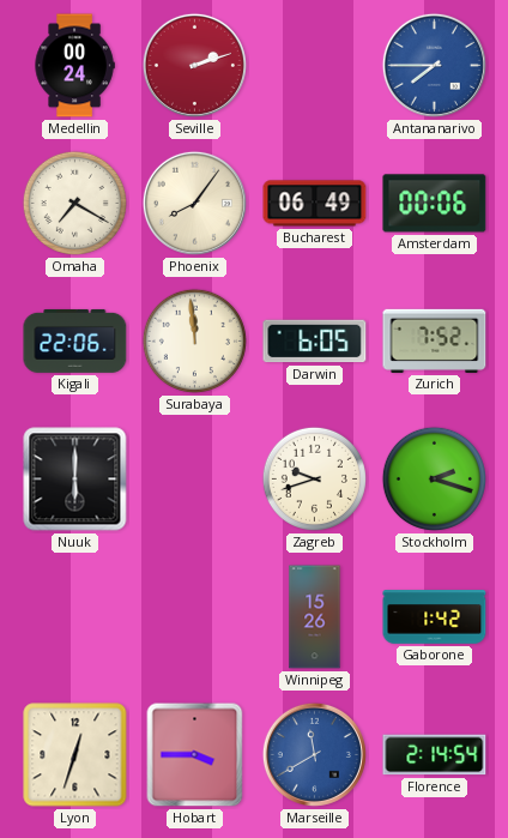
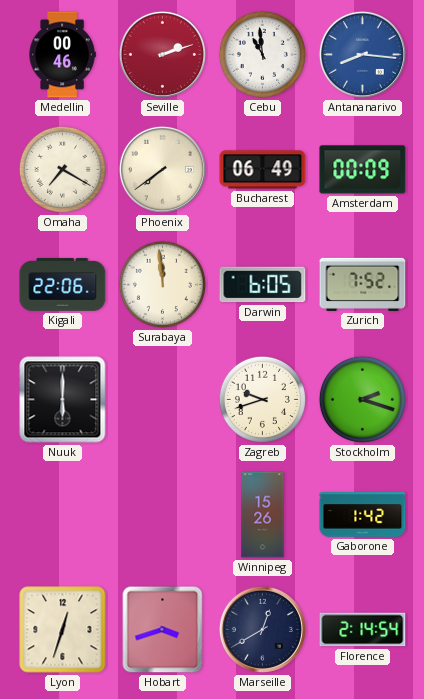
Medellin: 00:24 -> 00:46
Cebu: none -> 10:59
Antananarivo: 7:45 -> 8:16
Phoenix: 8:06 -> 7:39
Amsterdam: 00:06 -> 00:09
Hobart: 3:45 -> 3:42
Marseille: 11:40 -> 12:40
Marseille dial: blue -> navy
